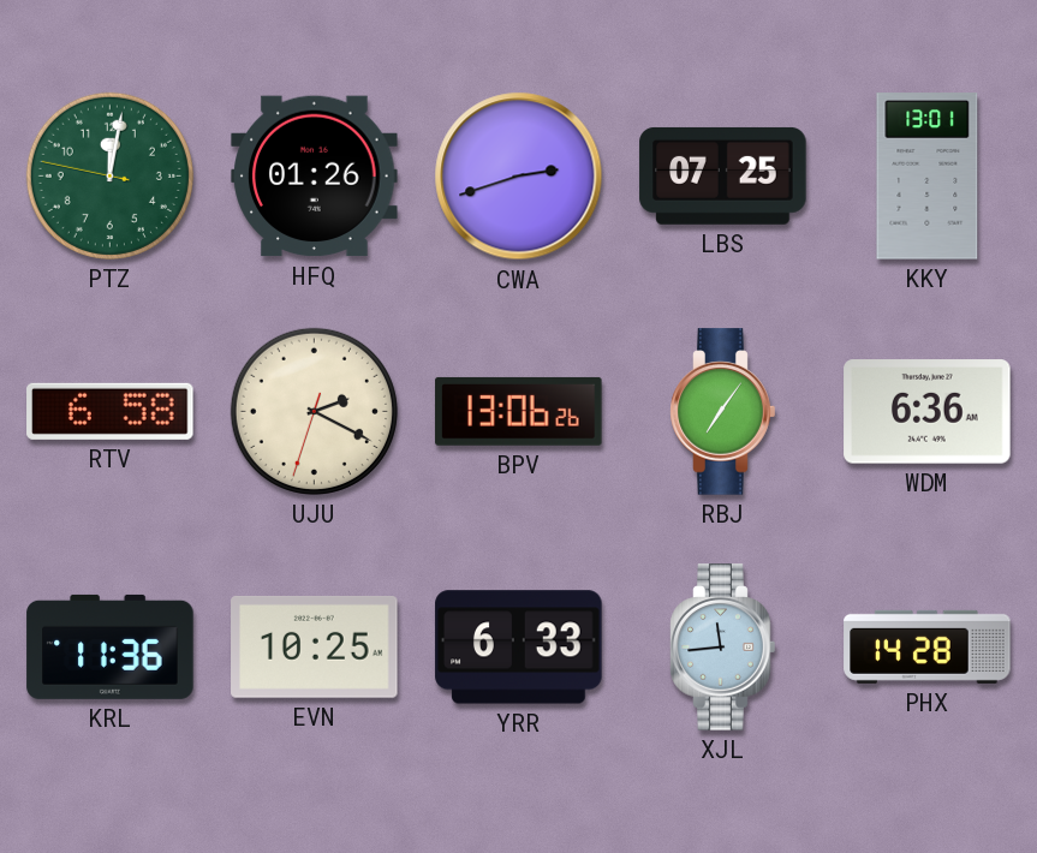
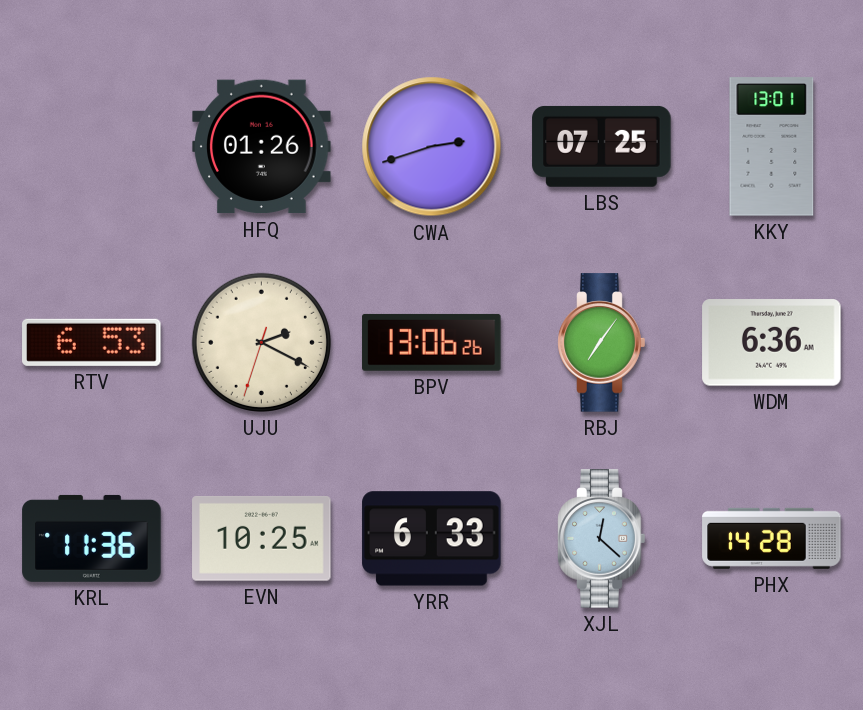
PTZ: 12:01 -> none
RTV: 6:58 -> 6:53
XJL: 11:44 -> 12:22
